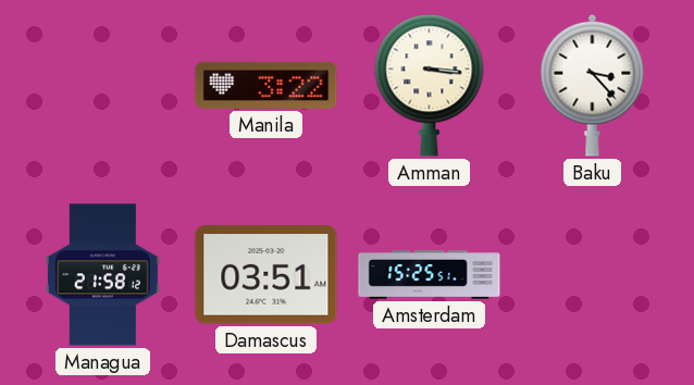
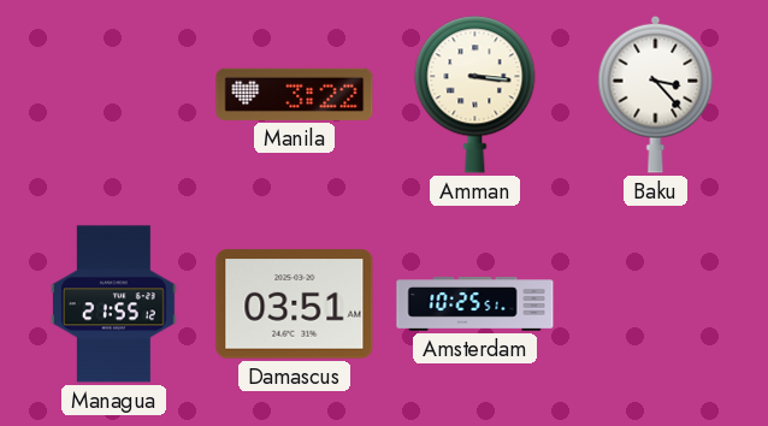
Managua: 21:58 -> 21:55
Amsterdam: 15:25 -> 10:25
